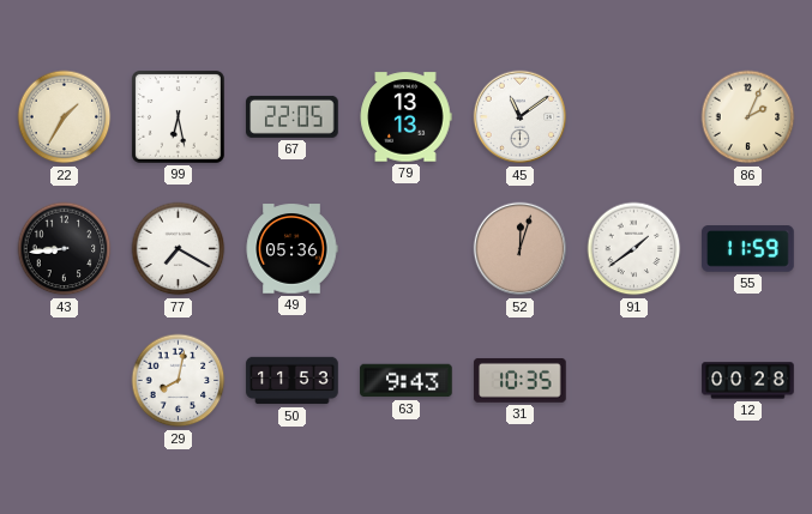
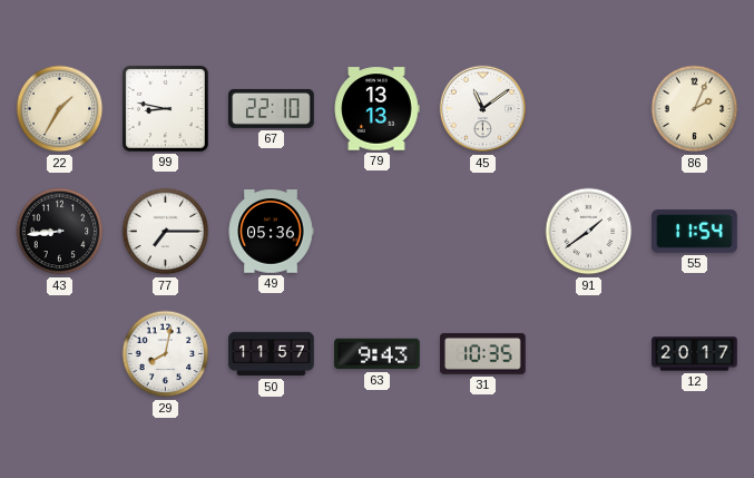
99: 6:28 -> 8:47
67: 22:05 -> 22:10
77: 7:20 -> 7:15
52: 12:03 -> none
55: 11:59 -> 11:54
50: 11:53 -> 11:57
12: 00:28 -> 20:17
